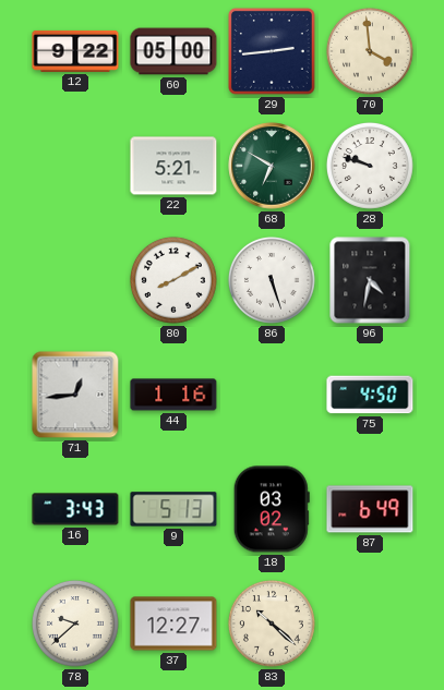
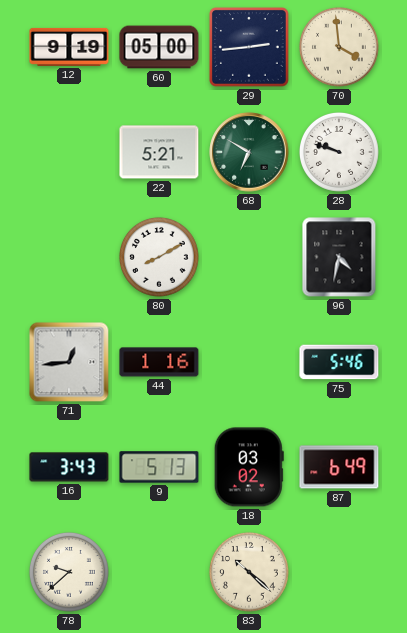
12: 9:22 -> 9:19
86: 5:27 -> none
75: 4:50 -> 5:46
37: 12:27 -> none
